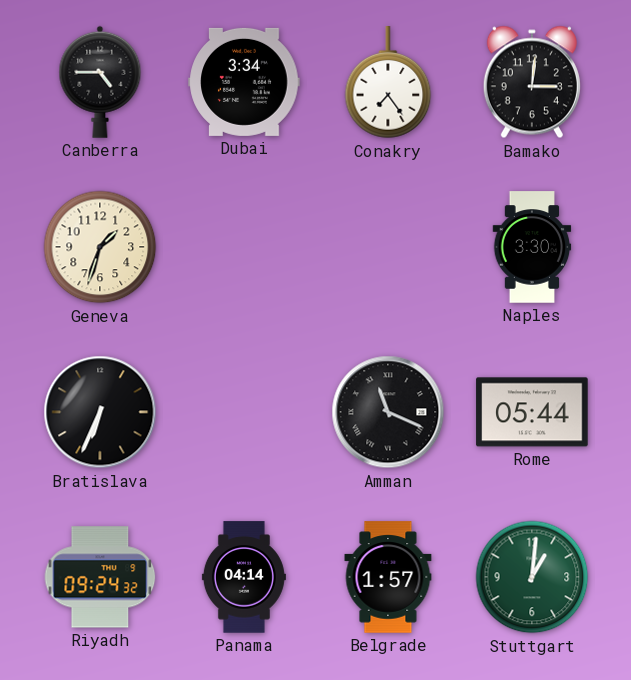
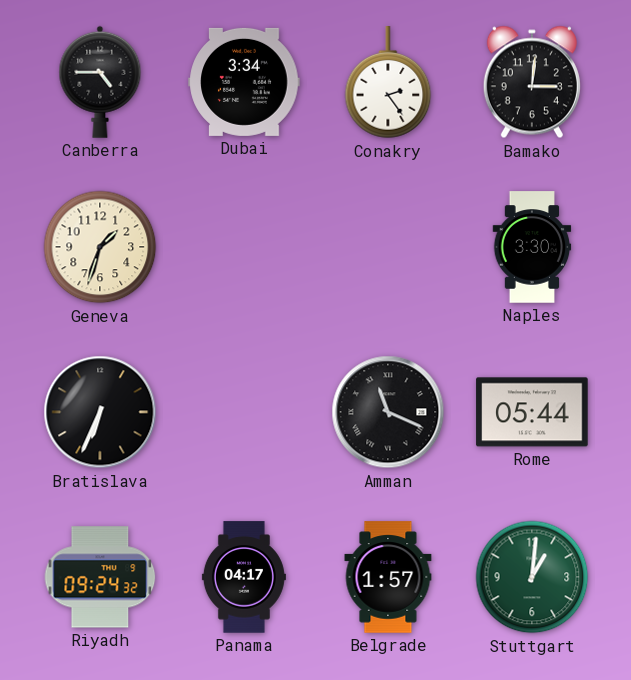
Conakry: 7:24 -> 2:24
Panama: 04:14 -> 04:17
